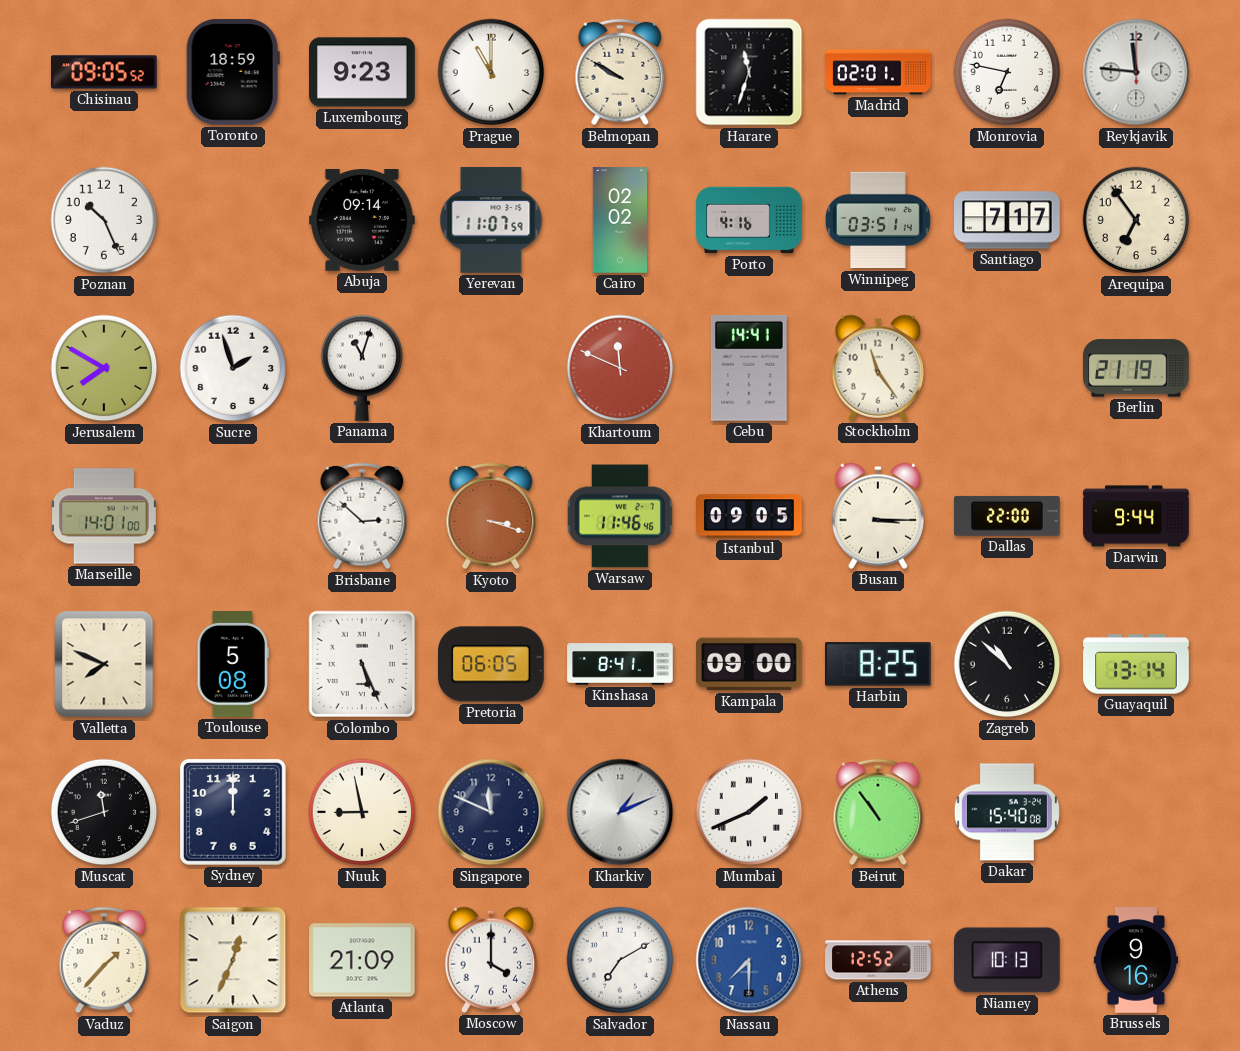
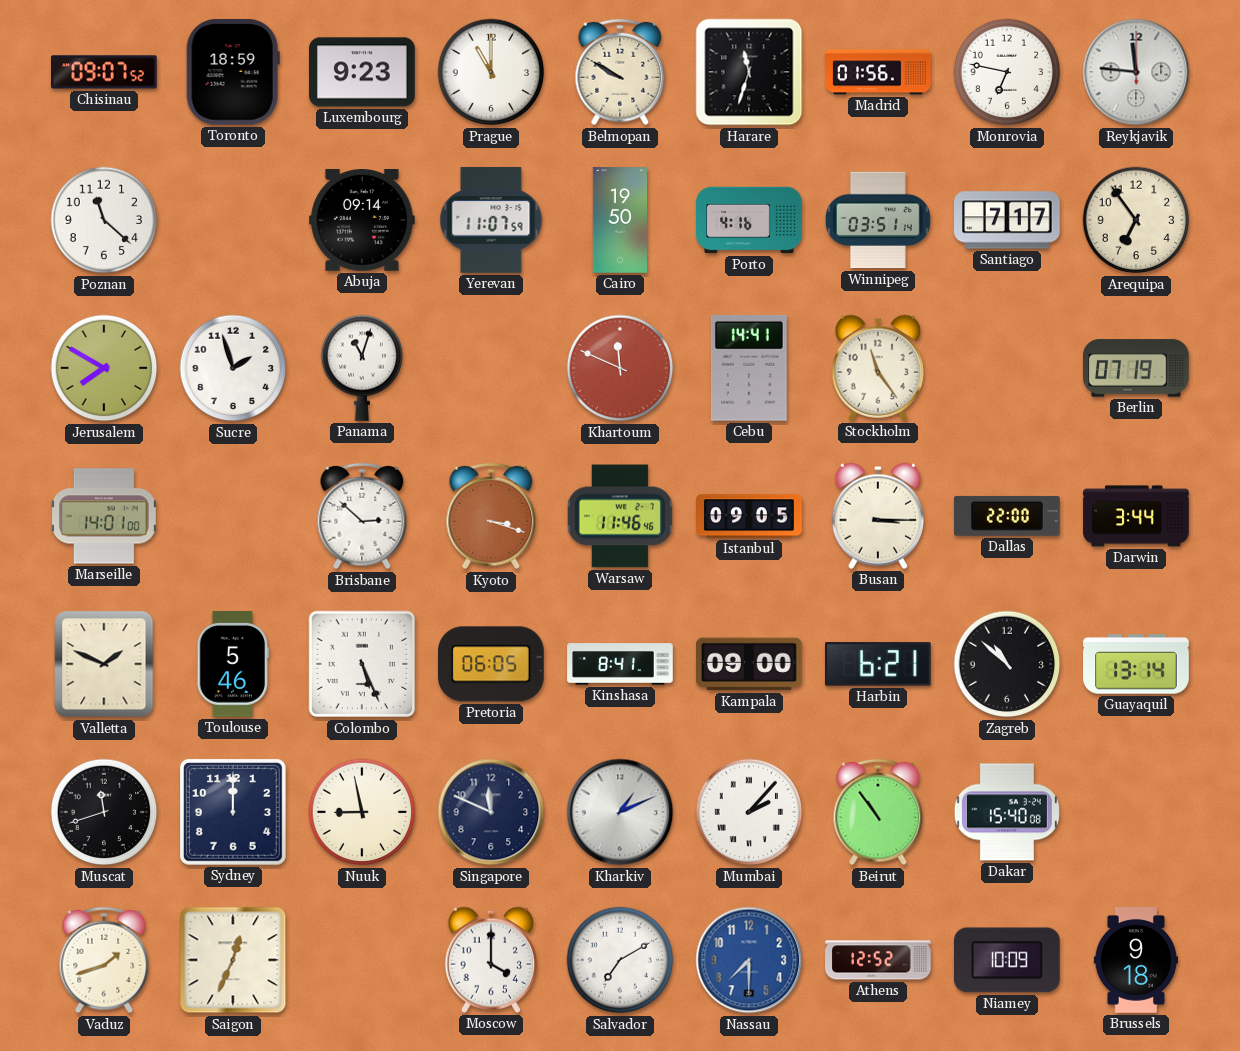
Chisinau: 09:05 -> 09:07
Madrid: 02:01 -> 01:56
Poznan: 10:26 -> 11:22
Cairo: 02:02 -> 19:50
Berlin: 21:19 -> 07:19
Darwin: 9:44 -> 3:44
Valletta: 7:49 -> 1:49
Toulouse: 5:08 -> 5:46
Harbin: 8:25 -> 6:21
Mumbai: 1:41 -> 2:07
Vaduz: 1:37 -> 1:42
Atlanta: 21:09 -> none
Niamey: 10:13 -> 10:09
Brussels: 9:16 -> 9:18
